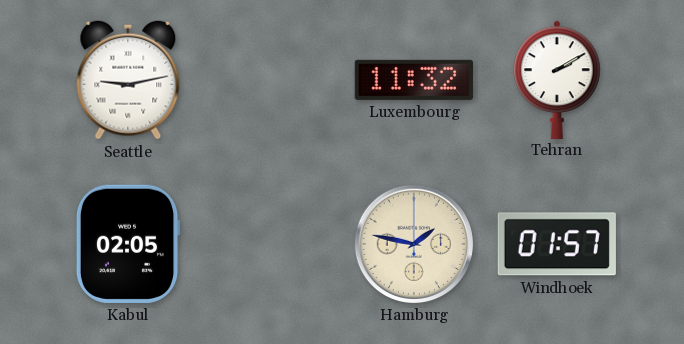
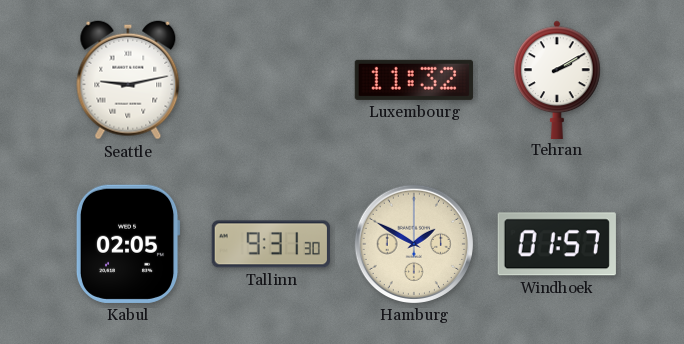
Tallinn: none -> 9:31
Hamburg: 1:47 -> 1:50
